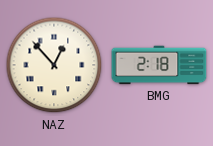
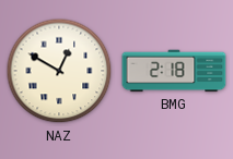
NAZ: 12:53 -> 12:50
